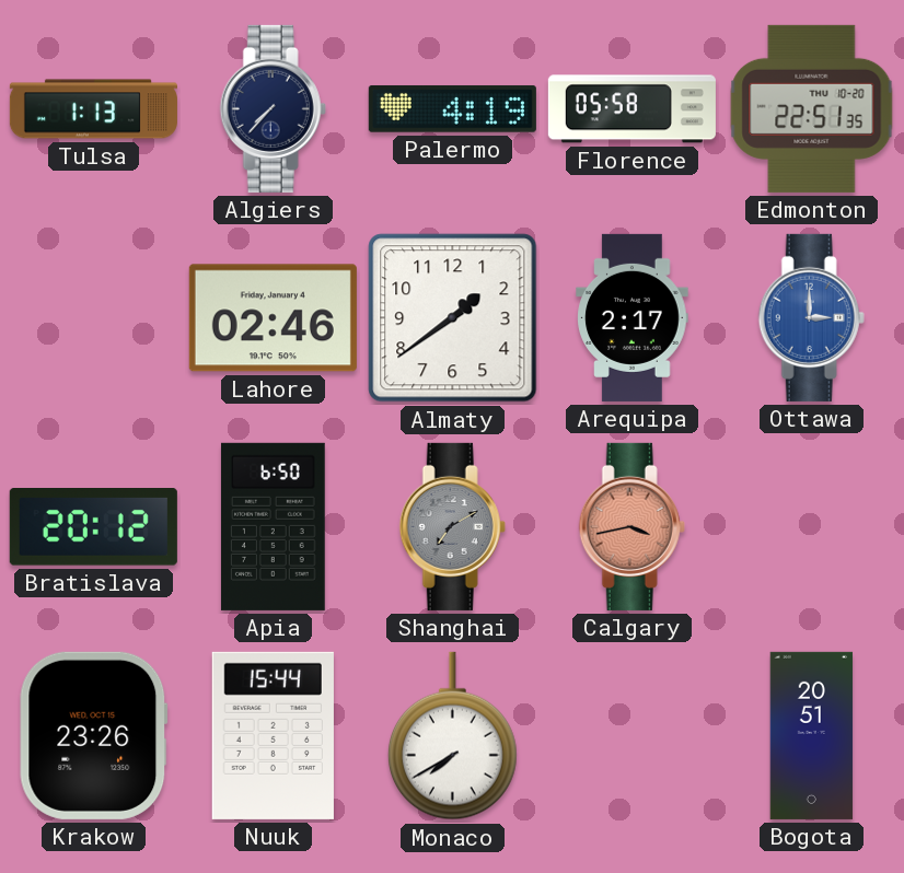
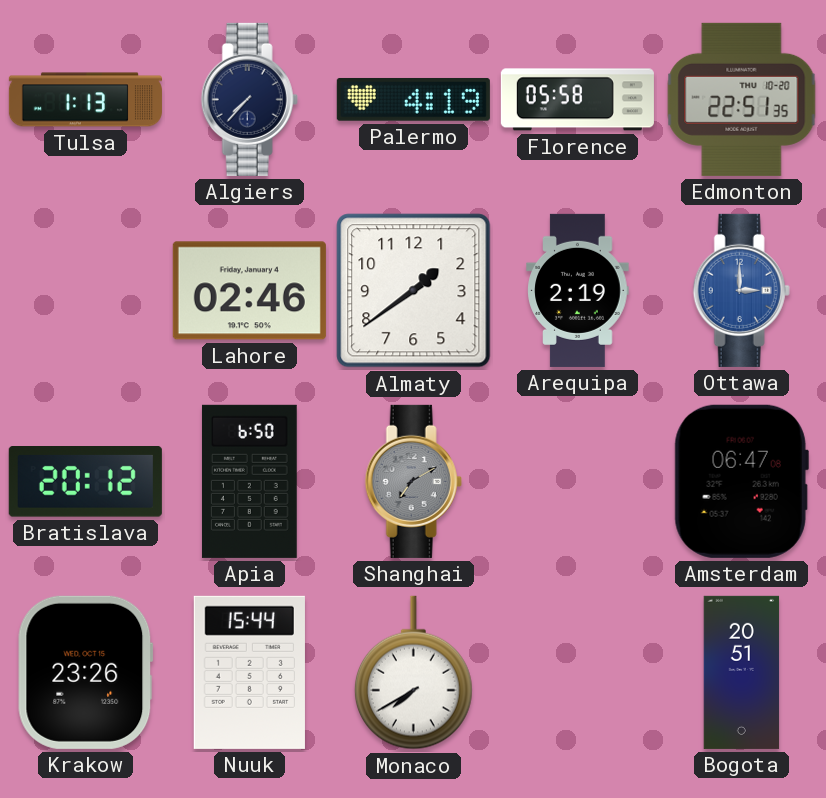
Arequipa: 2:17 -> 2:19
Calgary: 3:43 -> none
Amsterdam: none -> 06:47
